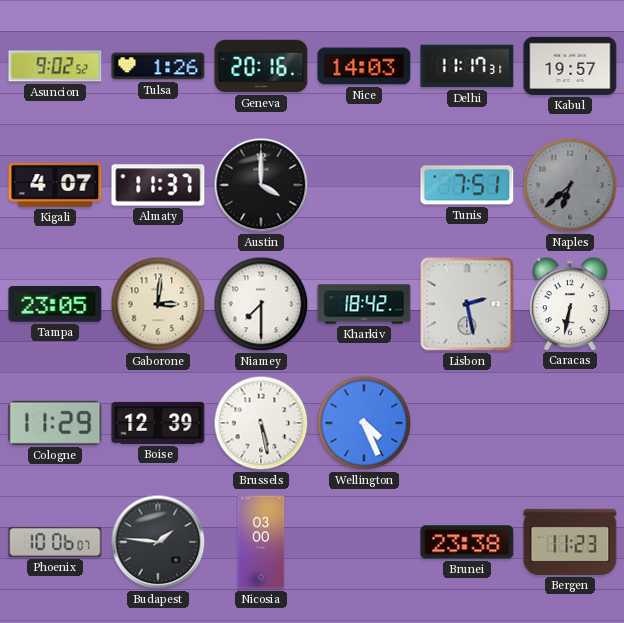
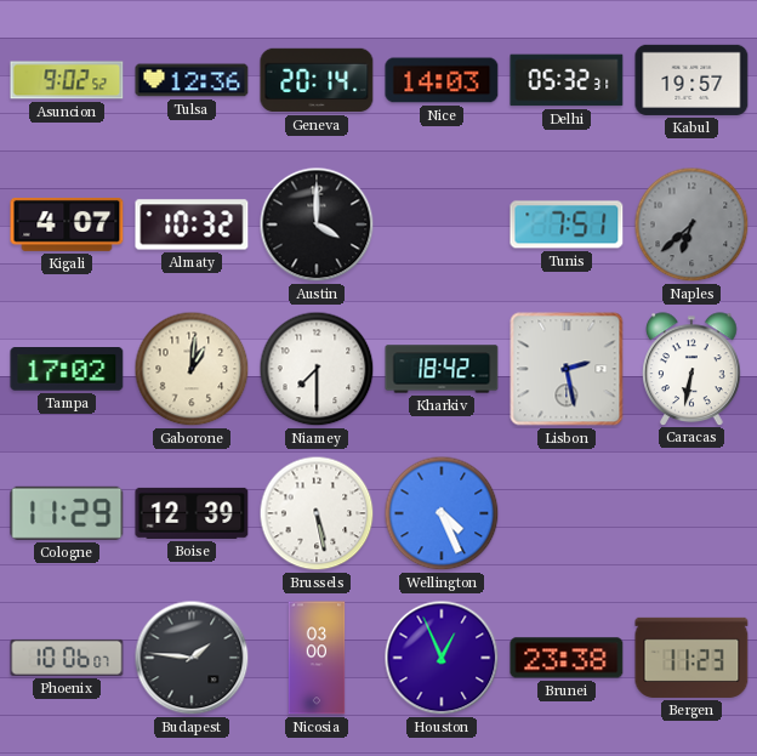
Tulsa: 1:26 -> 12:36
Geneva: 20:16 -> 20:14
Delhi: 11:17 -> 05:32
Almaty: 11:37 -> 10:32
Tampa: 23:05 -> 17:02
Gaborone: 3:01 -> 1:01
Houston: none -> 12:56
